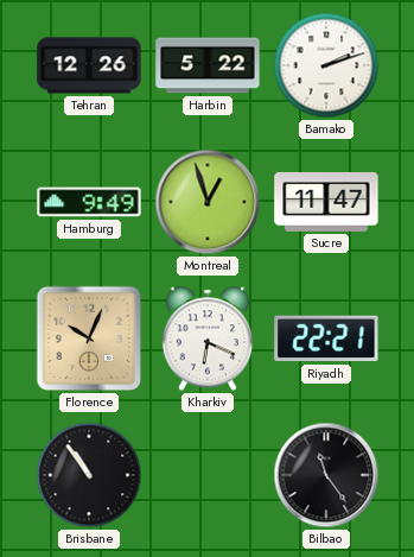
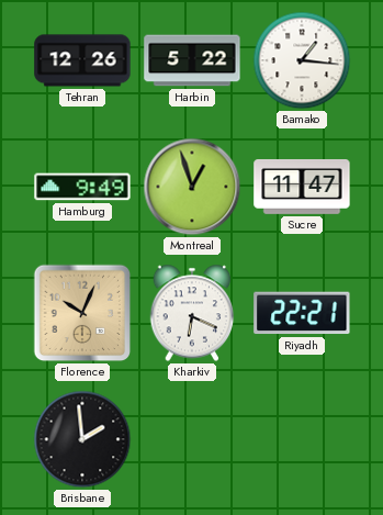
Bamako: 2:12 -> 1:16
Brisbane: 10:54 -> 1:59
Bilbao: 11:24 -> none
